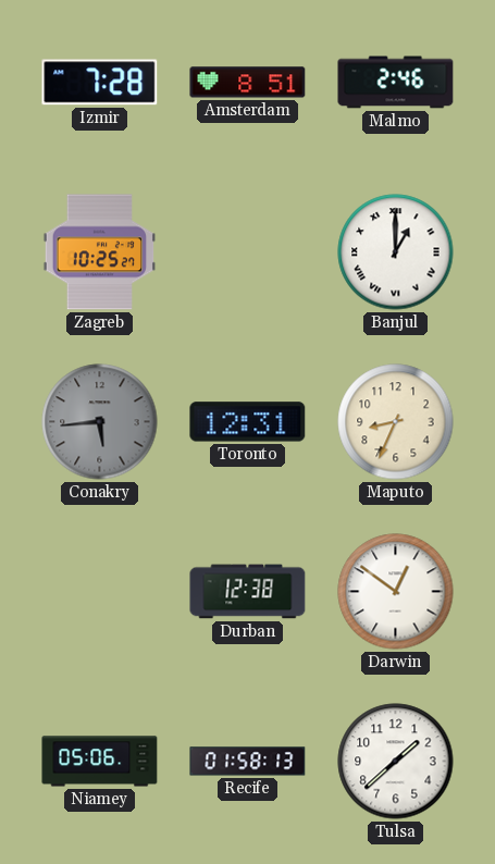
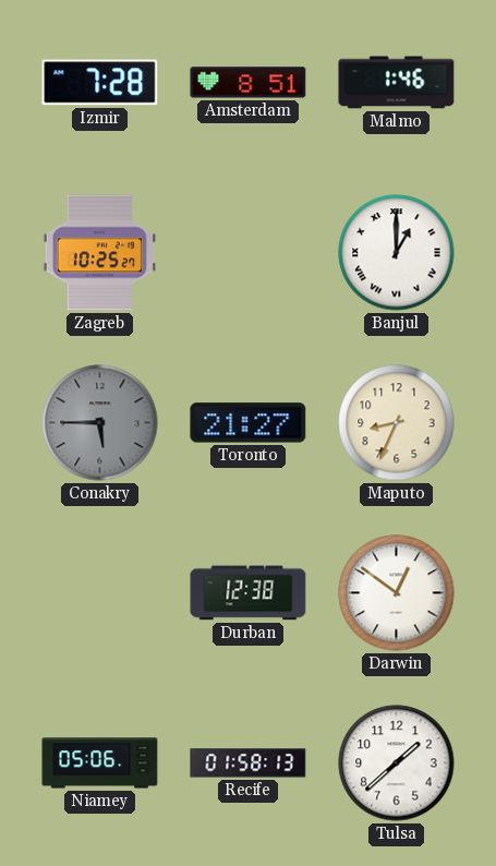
Malmo: 2:46 -> 1:46
Conakry: 5:44 -> 5:45
Toronto: 12:31 -> 21:27
